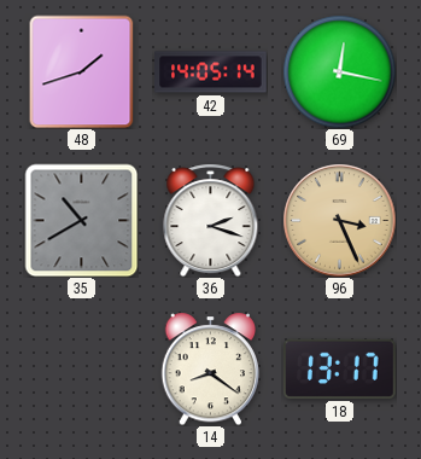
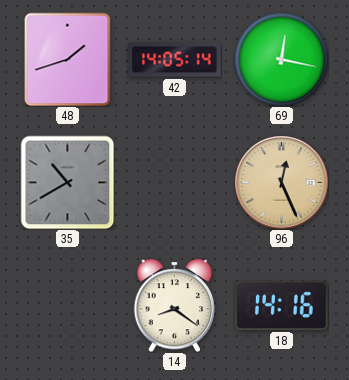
36: 2:18 -> none
96: 3:26 -> 12:26
18: 13:17 -> 14:16
